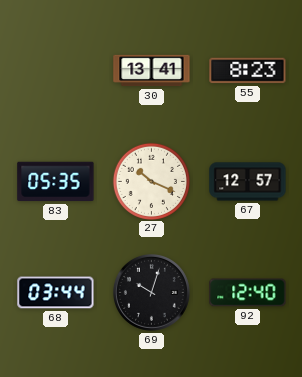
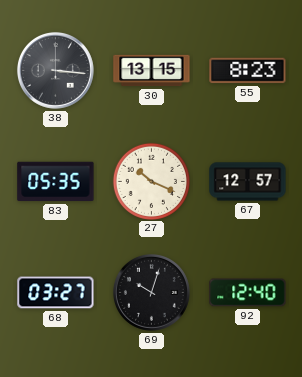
38: none -> 3:16
30: 13:41 -> 13:15
68: 03:44 -> 03:27
